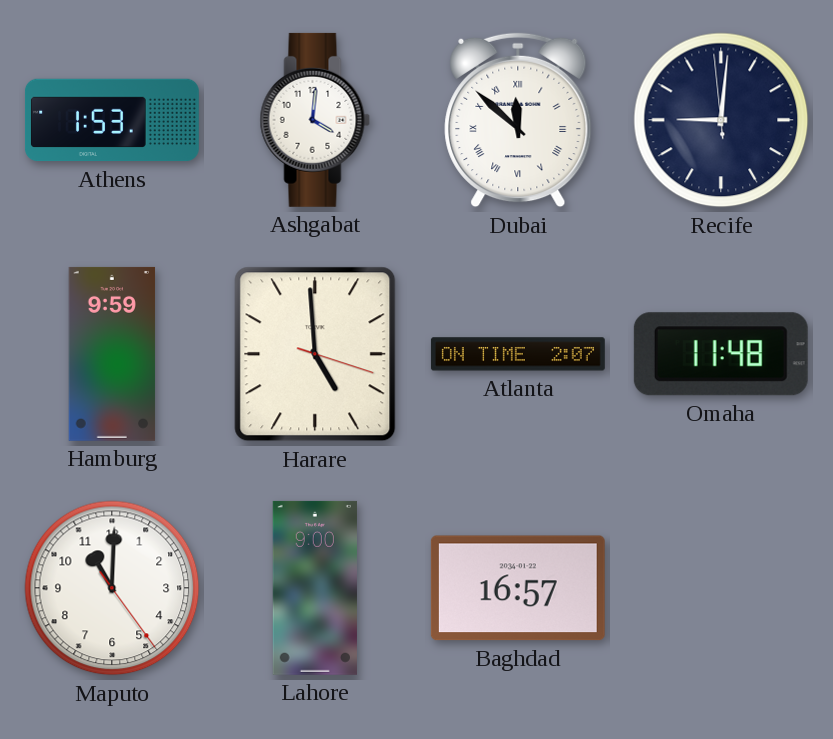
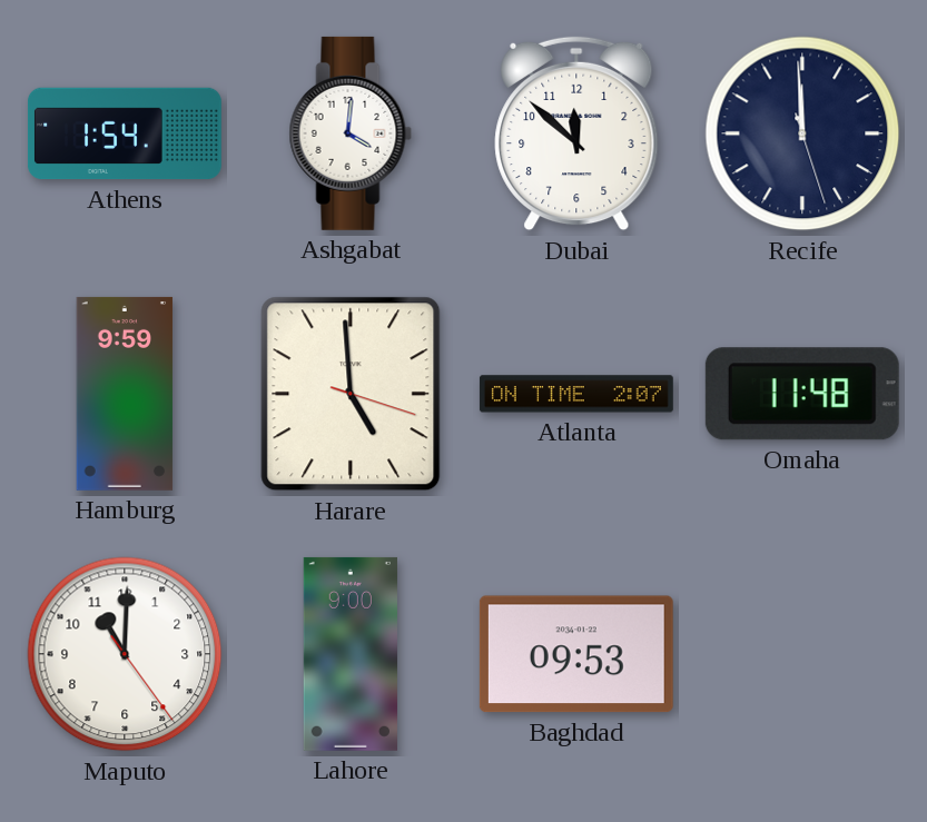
Athens: 1:53 -> 1:54
Dubai numerals: Roman -> Arabic
Recife: 9:00 -> 11:59
Baghdad: 16:57 -> 09:53
